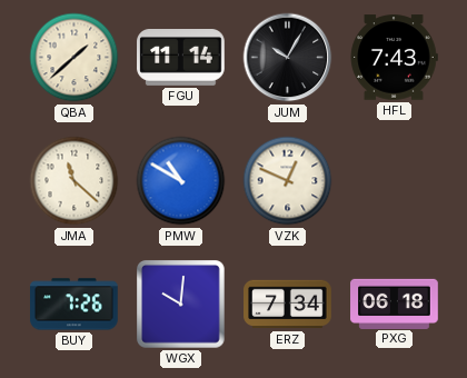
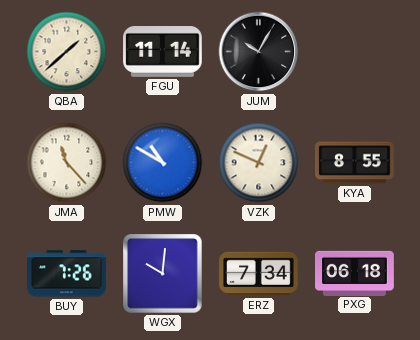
HFL: 7:43 -> none
JMA: 11:22 -> 11:23
KYA: none -> 8:55
